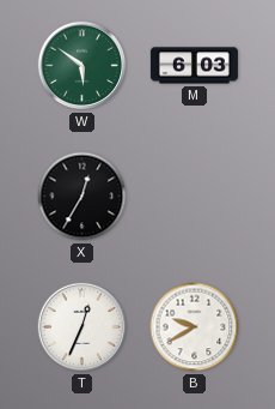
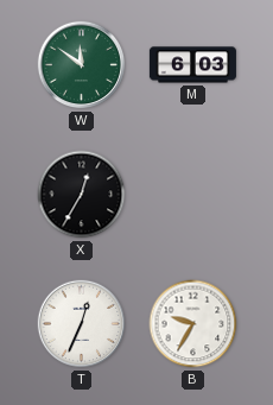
W: 5:51 -> 11:51
B: 9:40 -> 9:35
